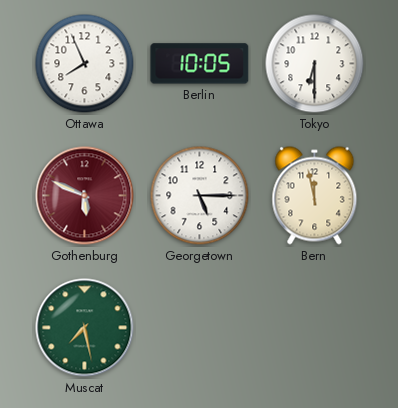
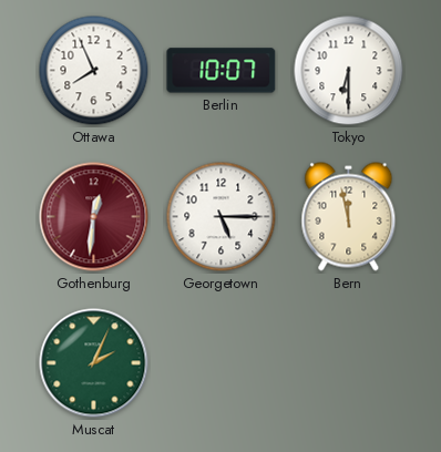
Berlin: 10:05 -> 10:07
Gothenburg: 5:49 -> 12:31
Muscat: 7:28 -> 2:04
